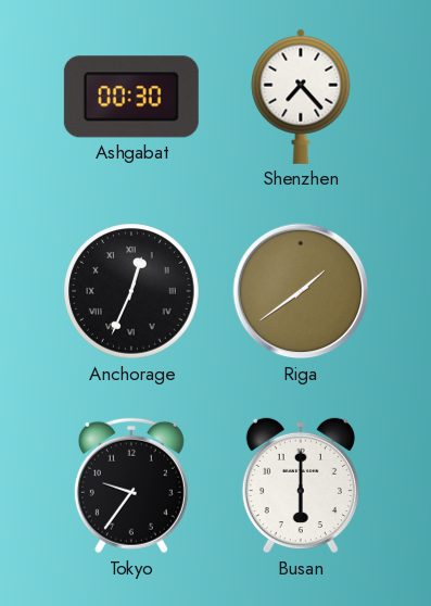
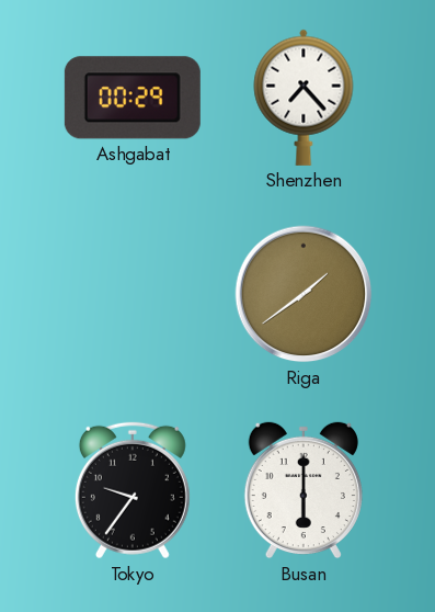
Ashgabat: 00:30 -> 00:29
Anchorage: 12:34 -> none
